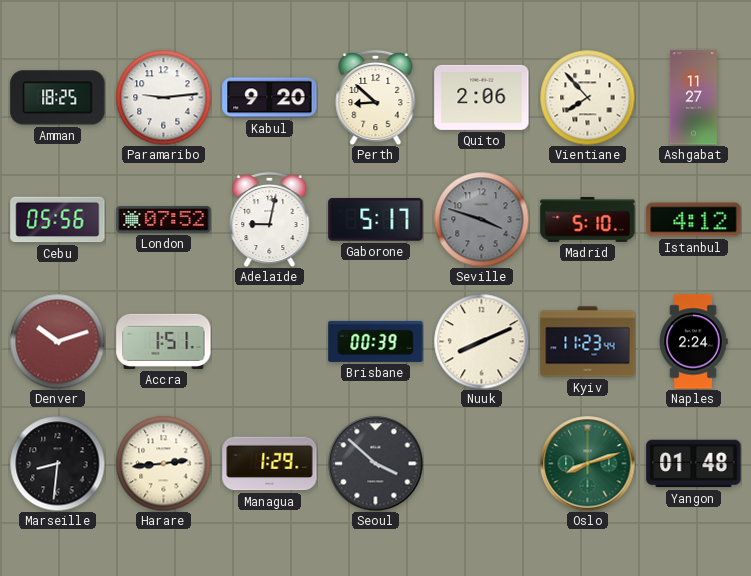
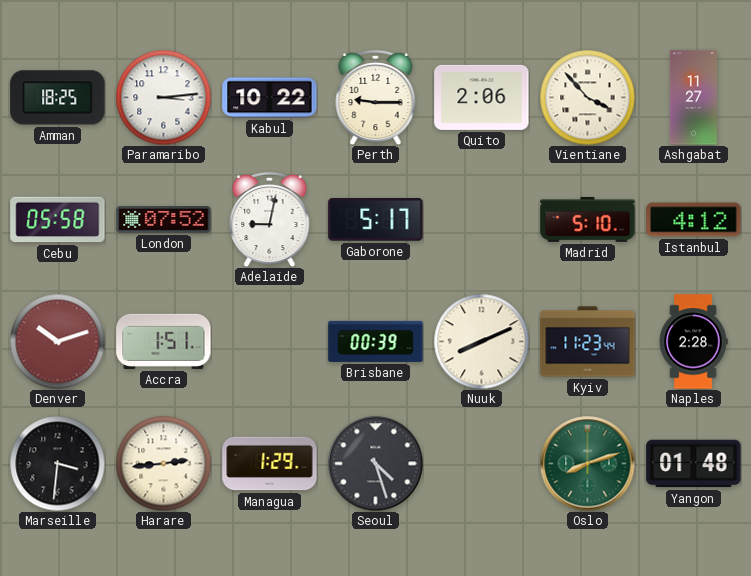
Paramaribo: 9:14 -> 3:14
Kabul: 9:20 -> 10:22
Perth: 8:52 -> 9:15
Vientiane: 7:53 -> 3:53
Cebu: 05:56 -> 05:58
Seville: 3:48 -> none
Naples: 2:24 -> 2:28
Marseille: 8:31 -> 3:31
Seoul: 3:52 -> 4:27
